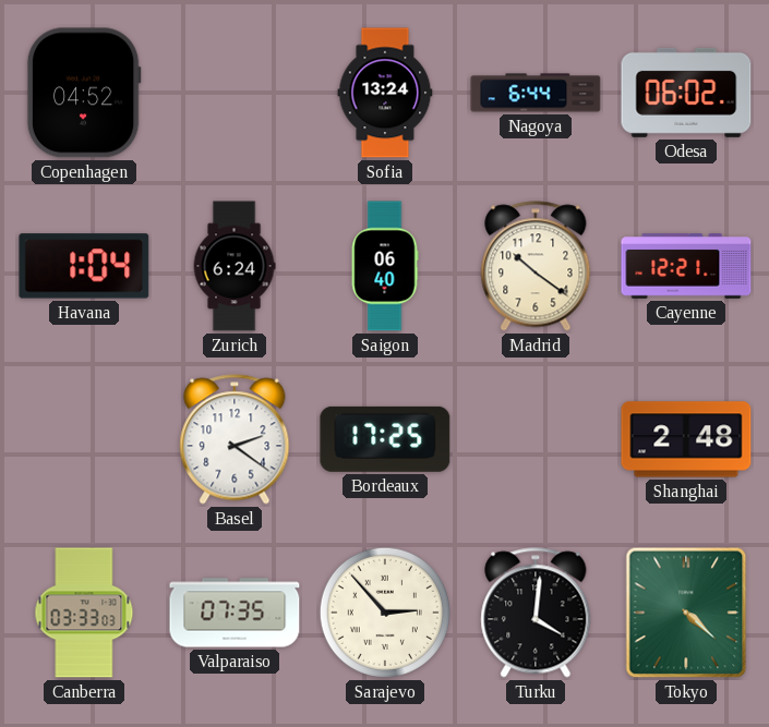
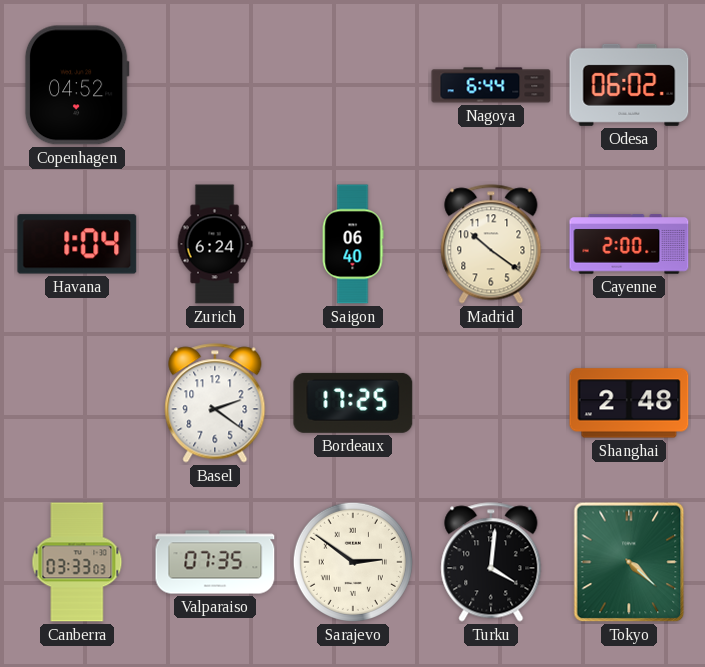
Sofia: 13:24 -> none
Cayenne: 12:21 -> 2:00
Sarajevo: 2:53 -> 2:51
